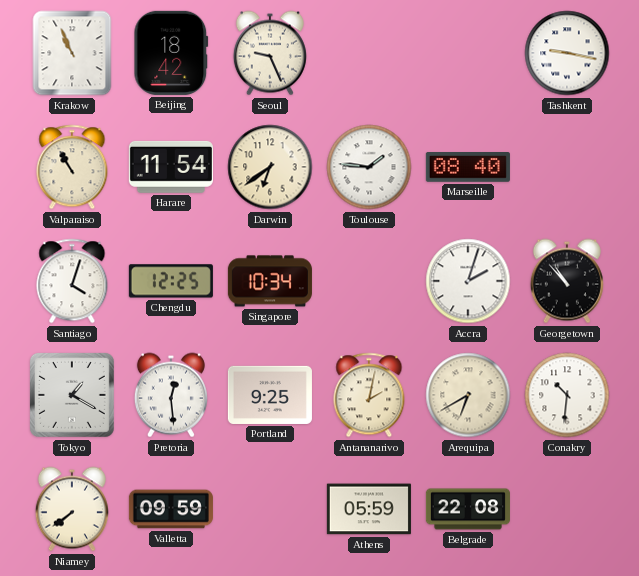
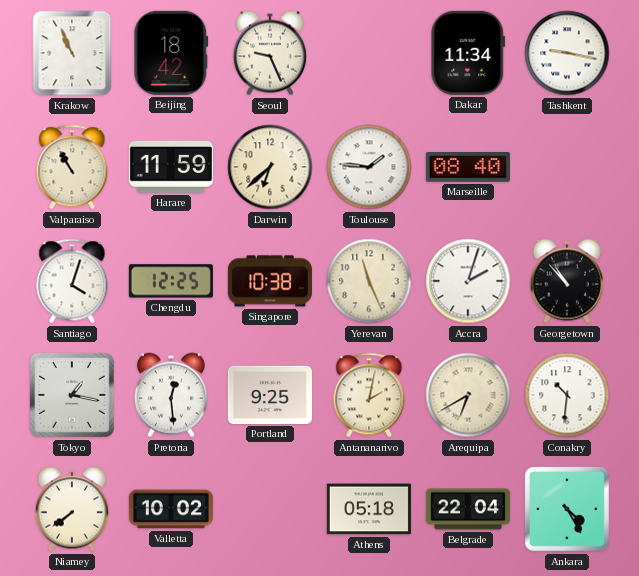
Dakar: none -> 11:34
Harare: 11:54 -> 11:59
Darwin: 6:39 -> 6:38
Singapore: 10:34 -> 10:38
Yerevan: none -> 11:26
Tokyo: 1:20 -> 1:17
Valletta: 09:59 -> 10:02
Athens: 05:59 -> 05:18
Belgrade: 22:08 -> 22:04
Ankara: none -> 4:25
